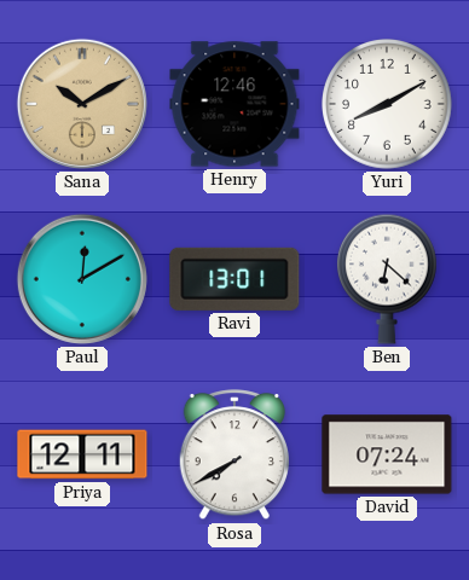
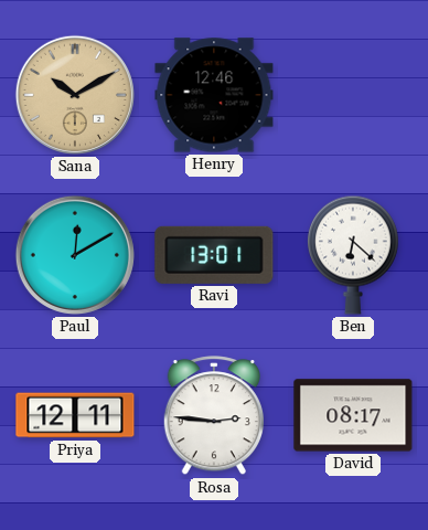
Yuri: 8:10 -> none
Rosa: 7:40 -> 2:46
David: 07:24 -> 08:17
